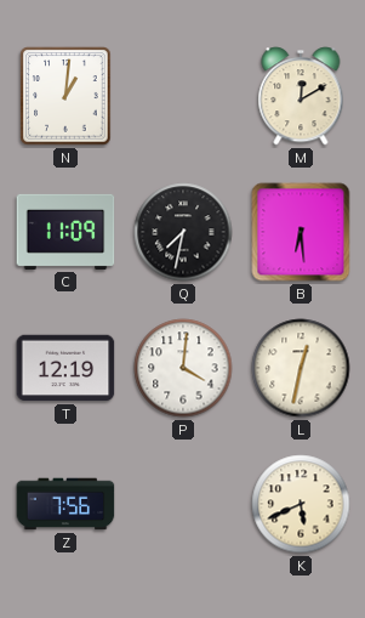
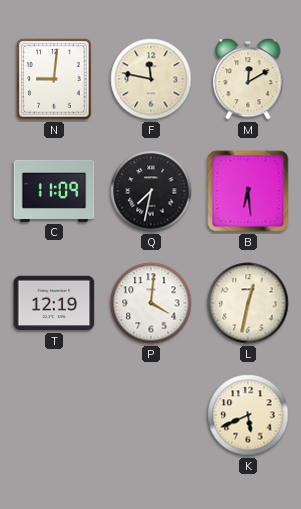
N: 1:01 -> 9:01
F: none -> 11:47
Z: 7:56 -> none
